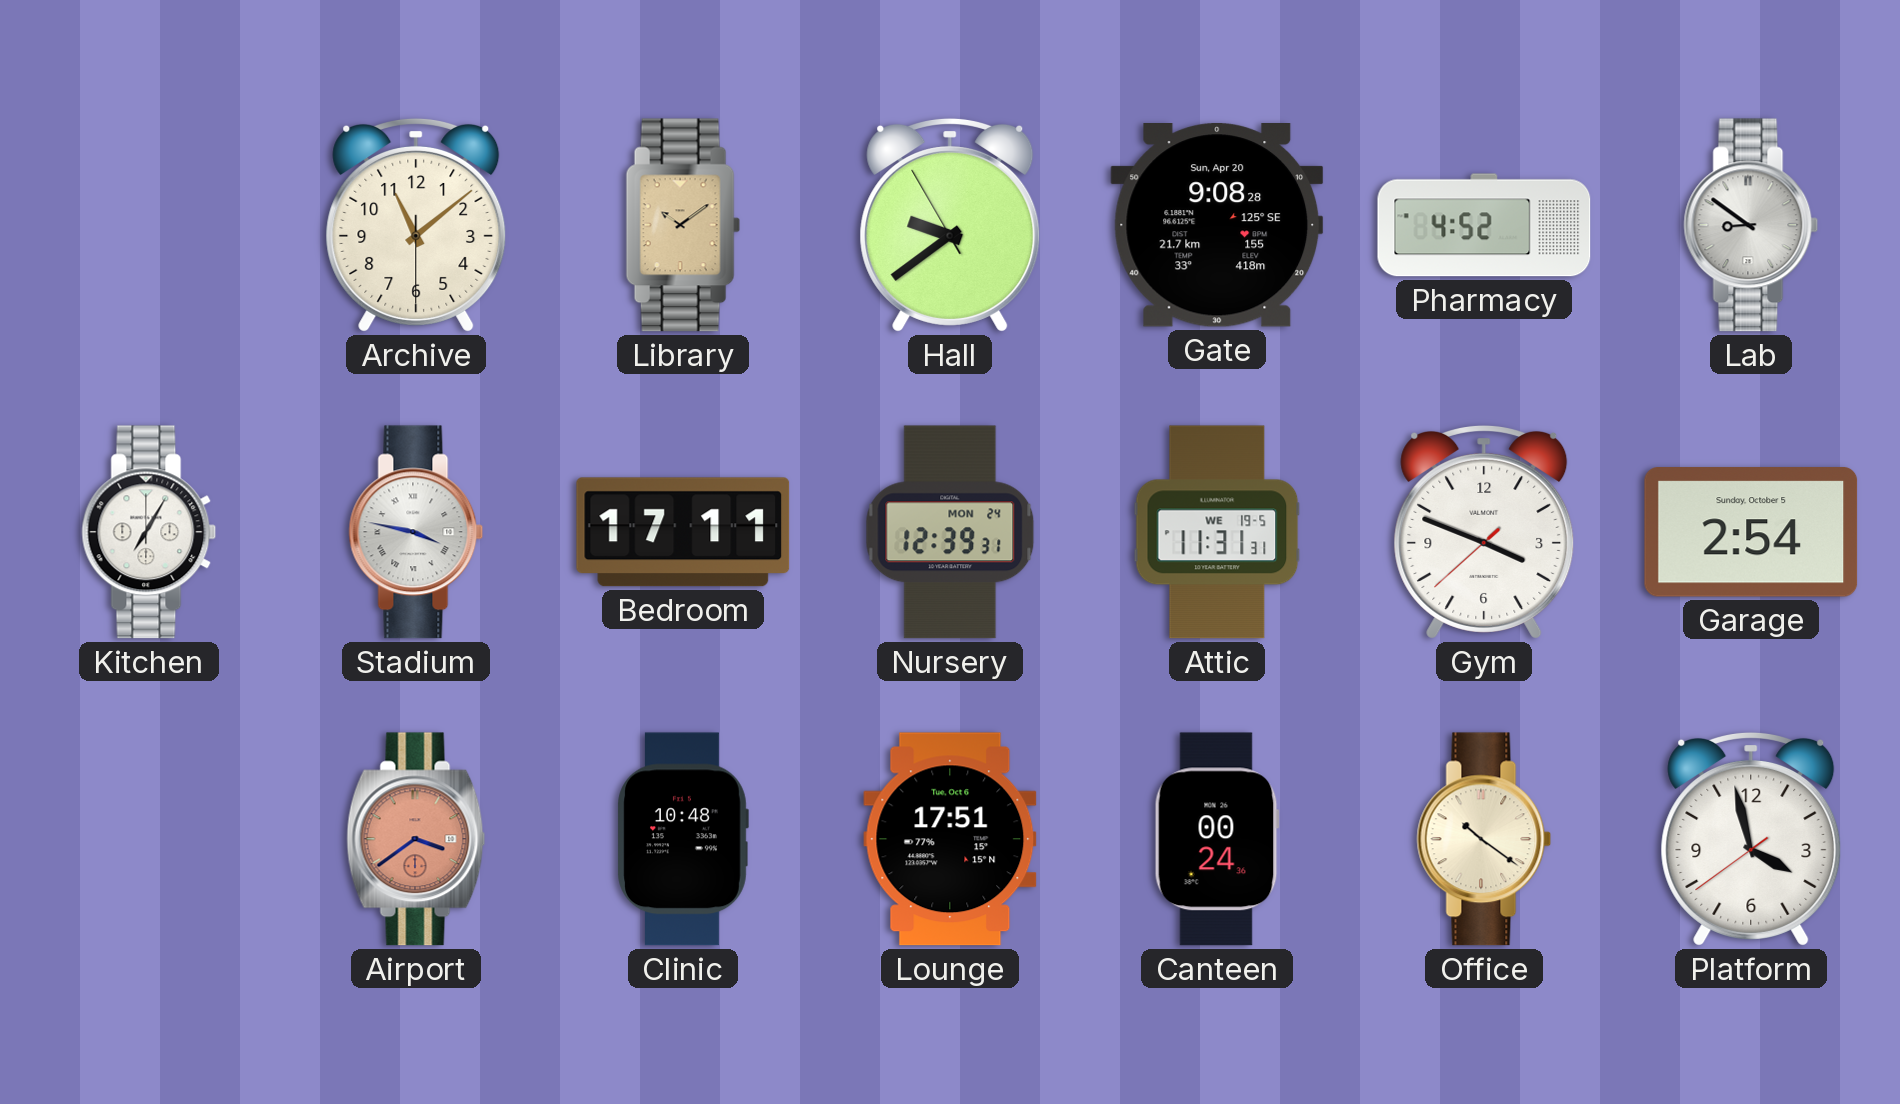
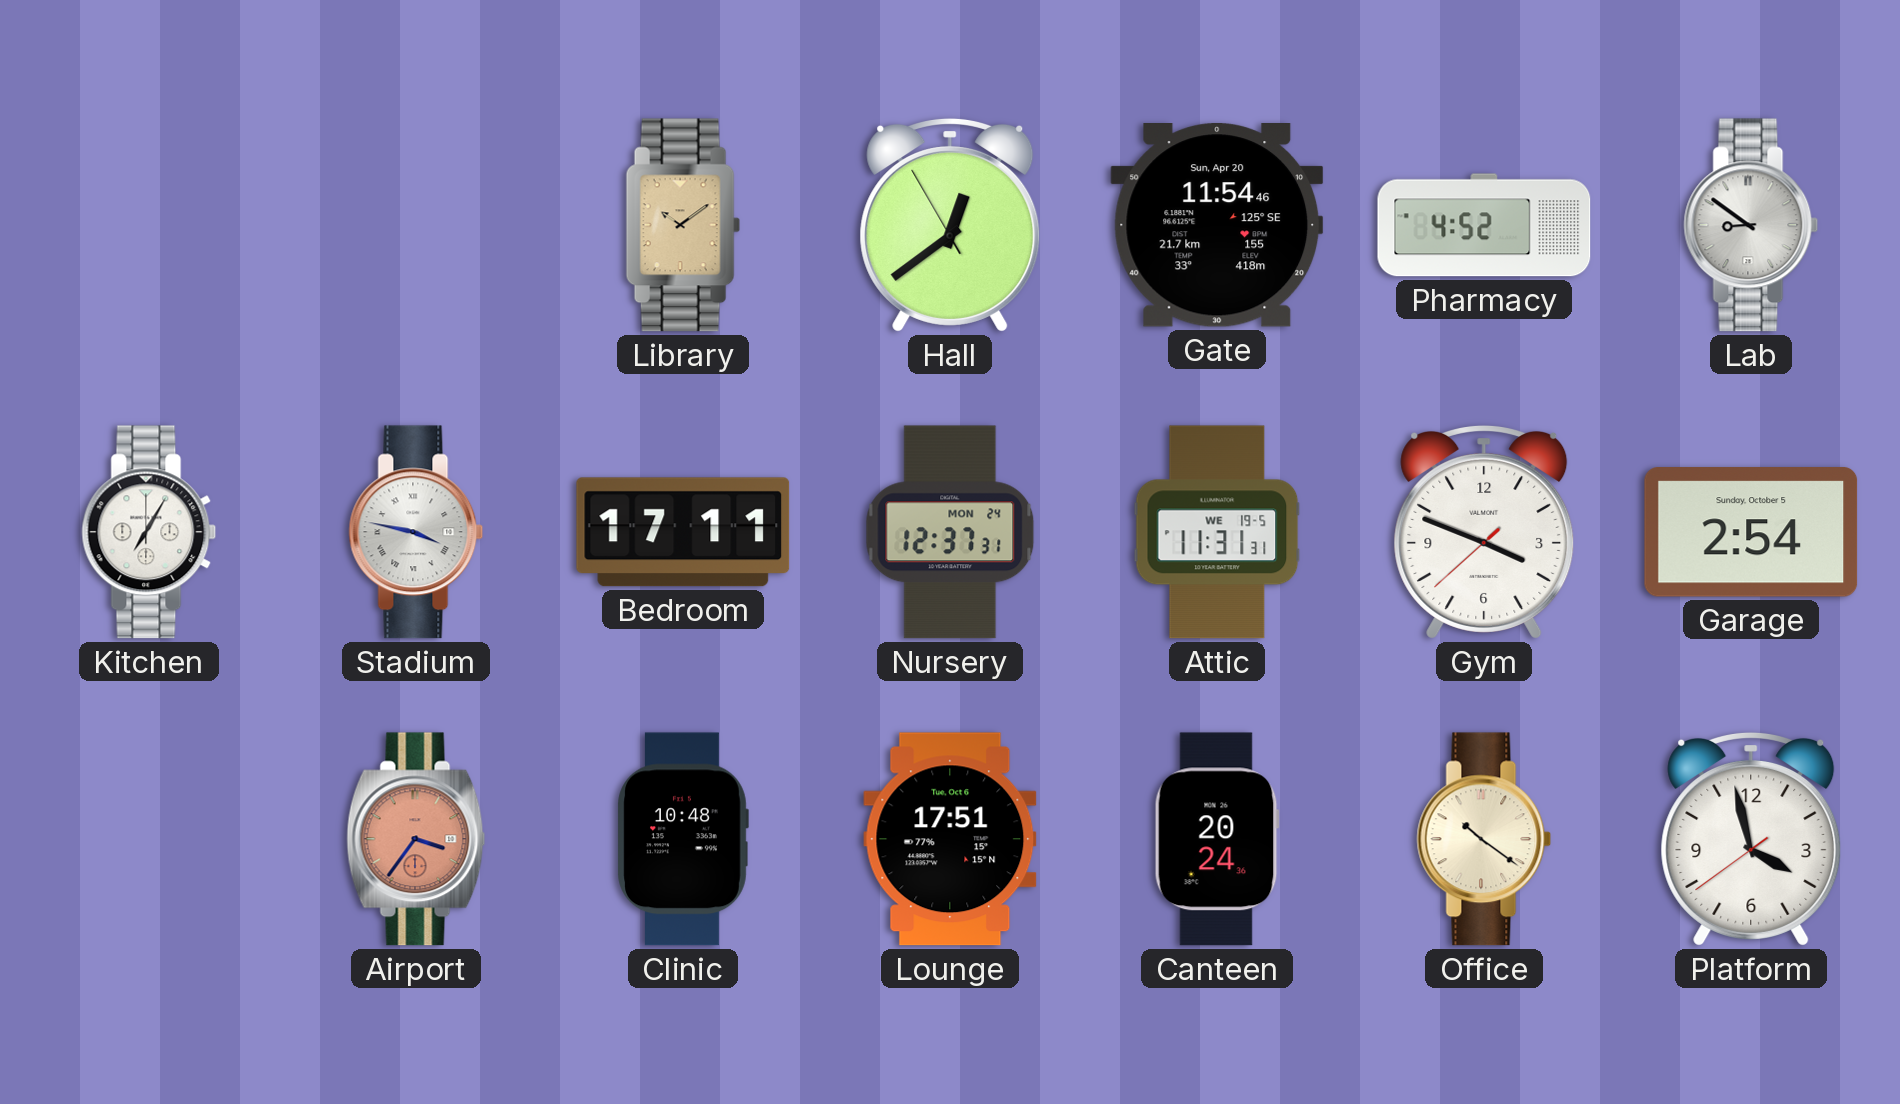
Archive: 11:08 -> none
Hall: 9:38 -> 12:38
Gate: 9:08 -> 11:54
Nursery: 12:39 -> 12:37
Airport: 3:39 -> 3:36
Canteen: 00:24 -> 20:24
